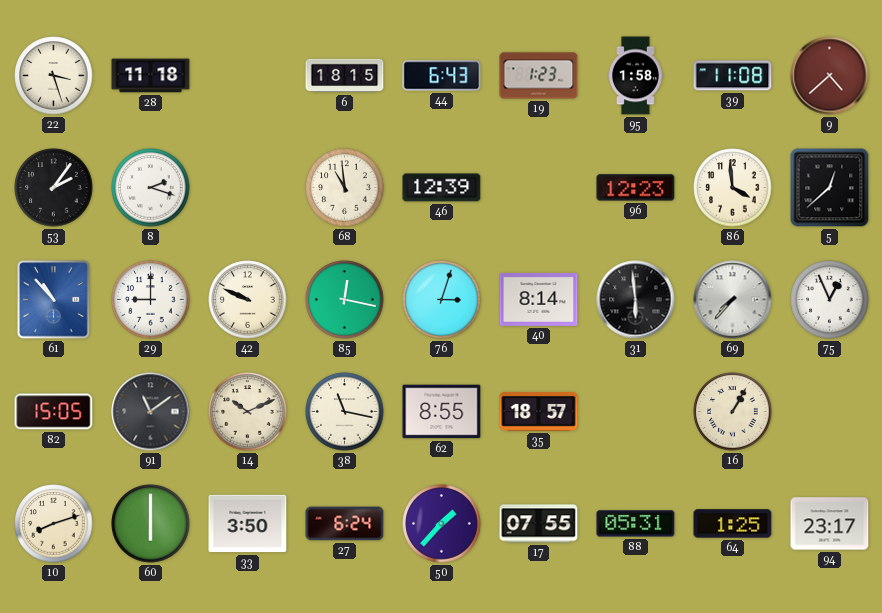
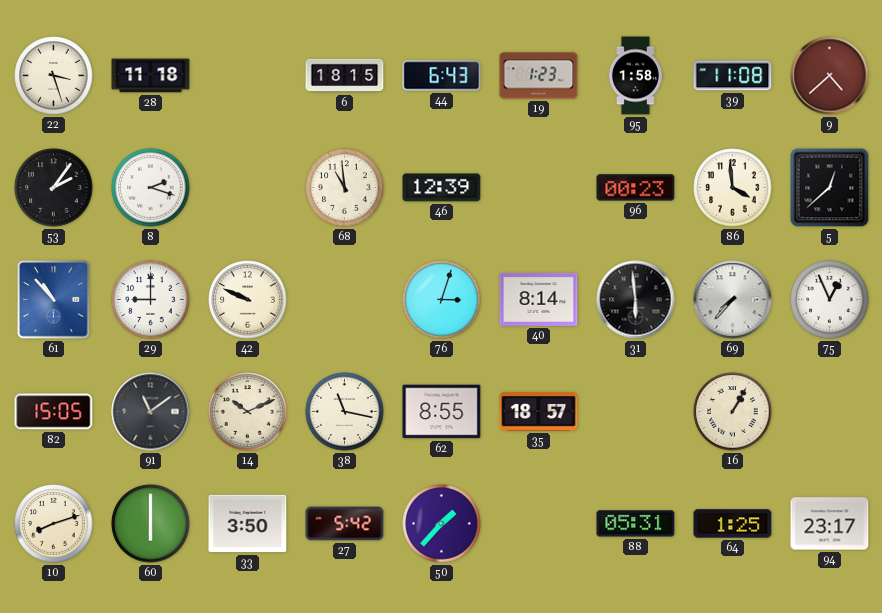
96: 12:23 -> 00:23
85: 12:17 -> none
27: 6:24 -> 5:42
17: 07:55 -> none
